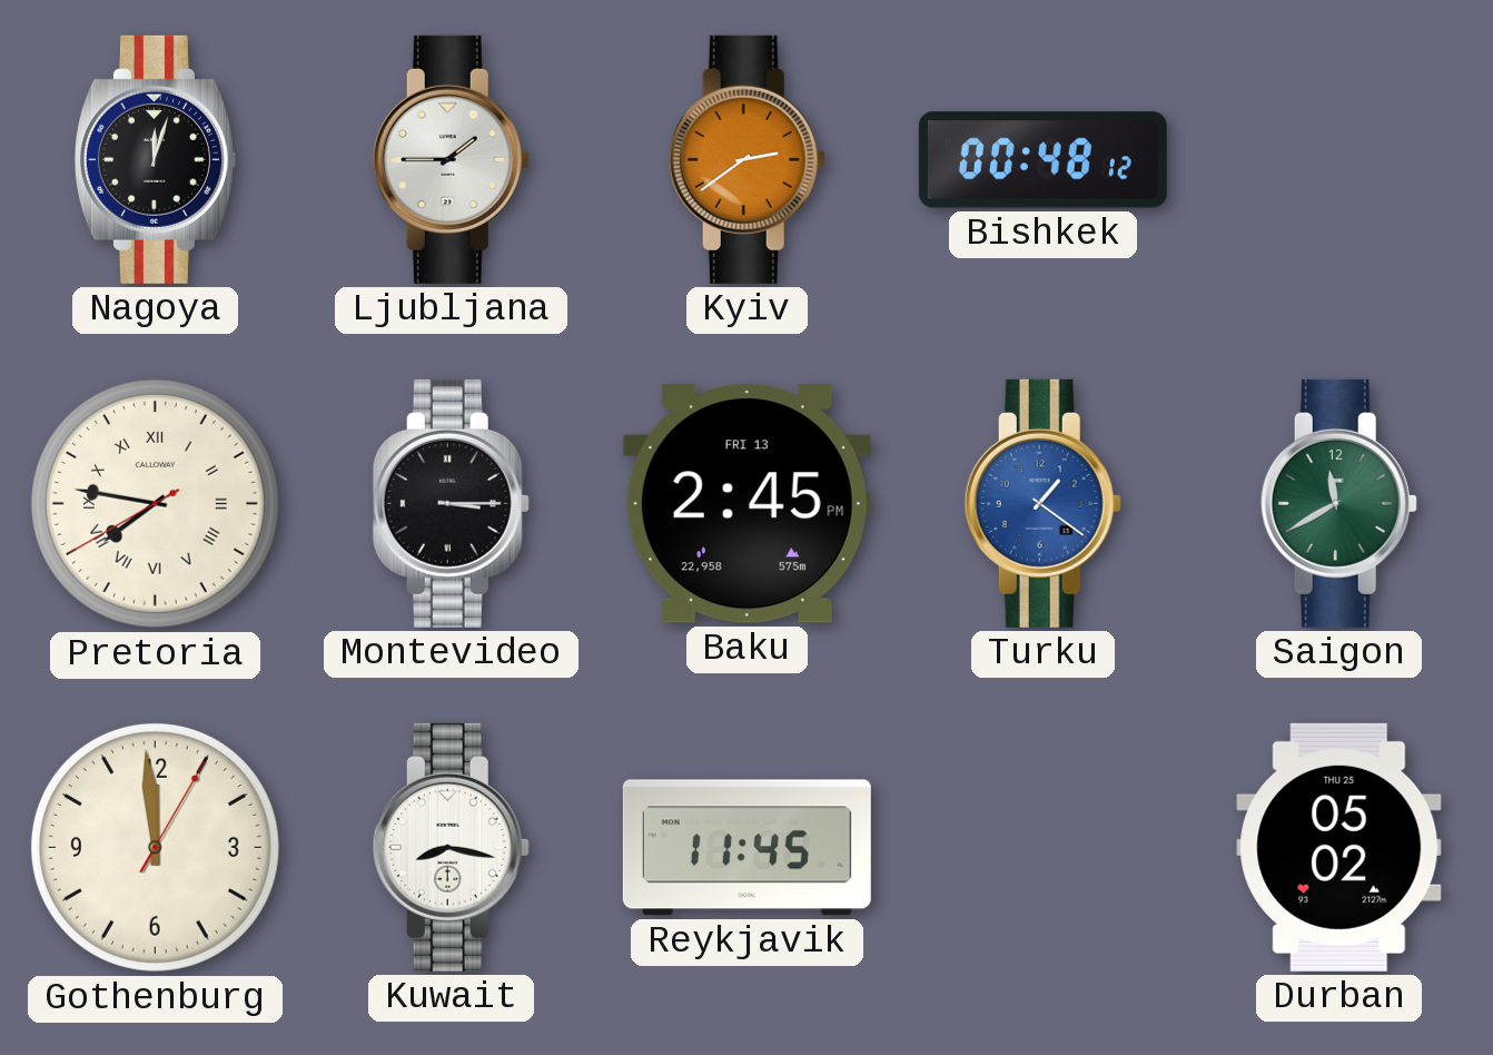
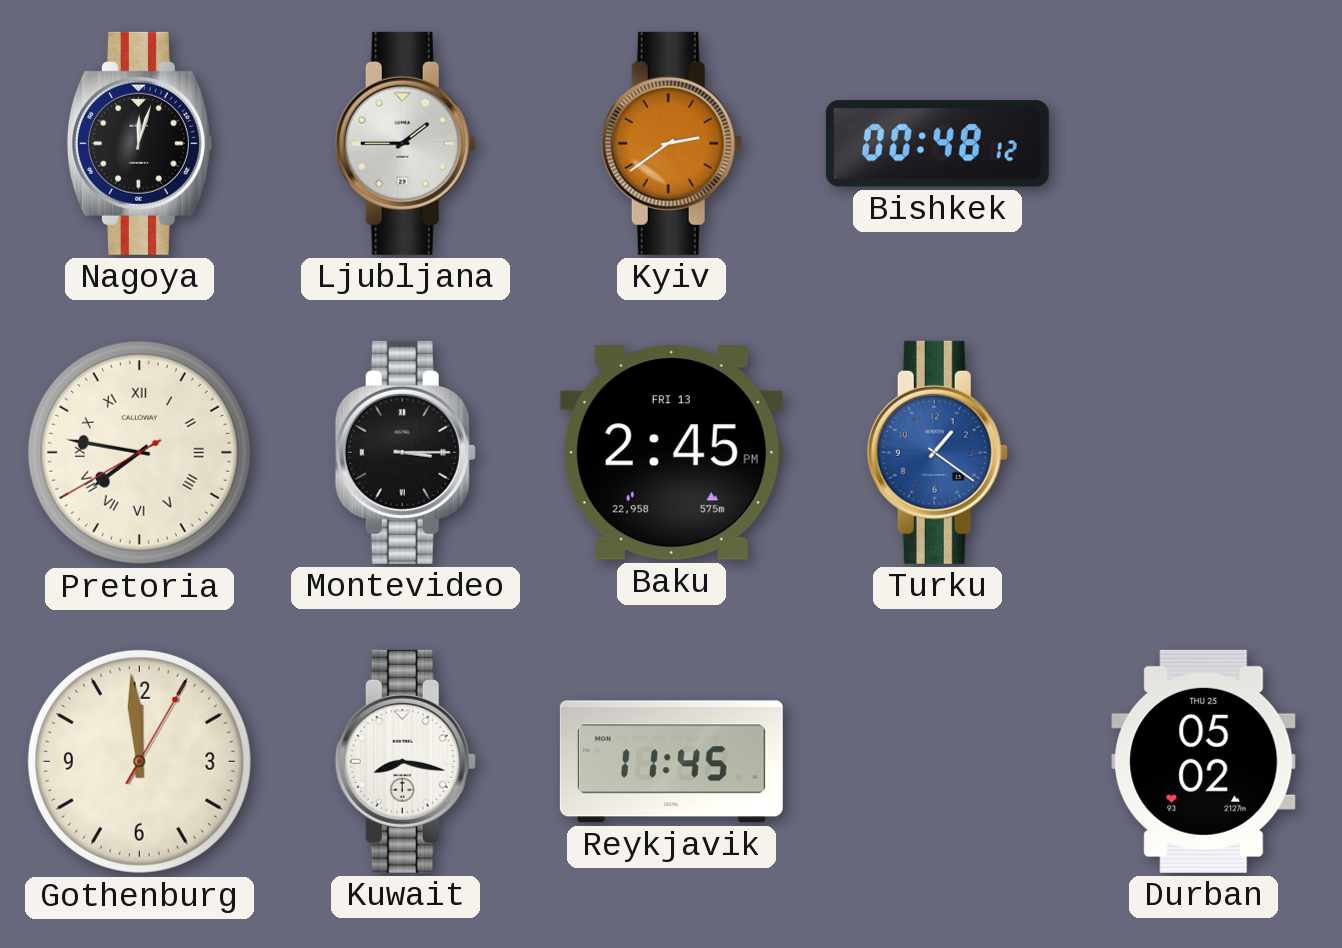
Saigon: 11:40 -> none
